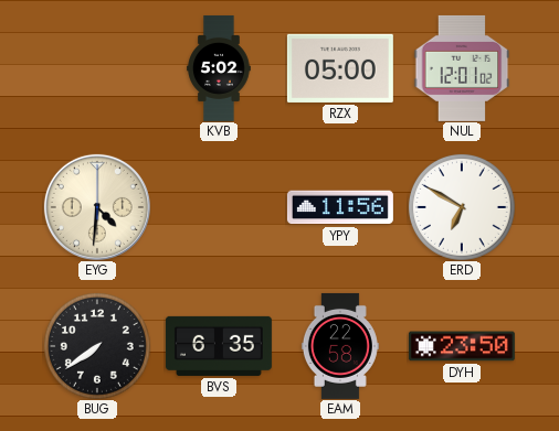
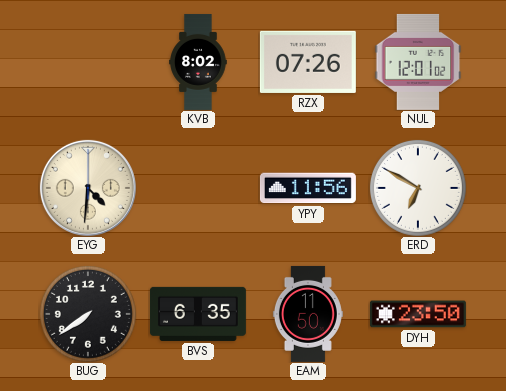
KVB: 5:02 -> 8:02
RZX: 05:00 -> 07:26
EAM: 22:58 -> 11:50
